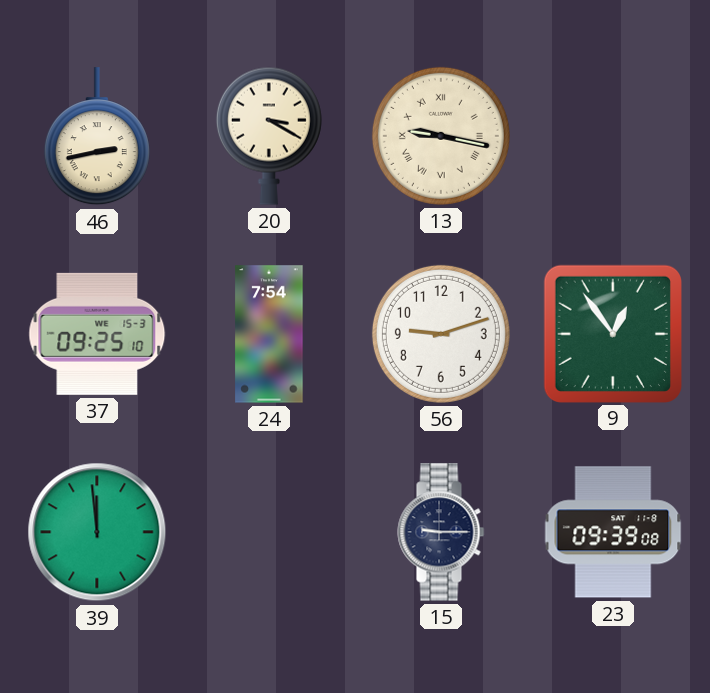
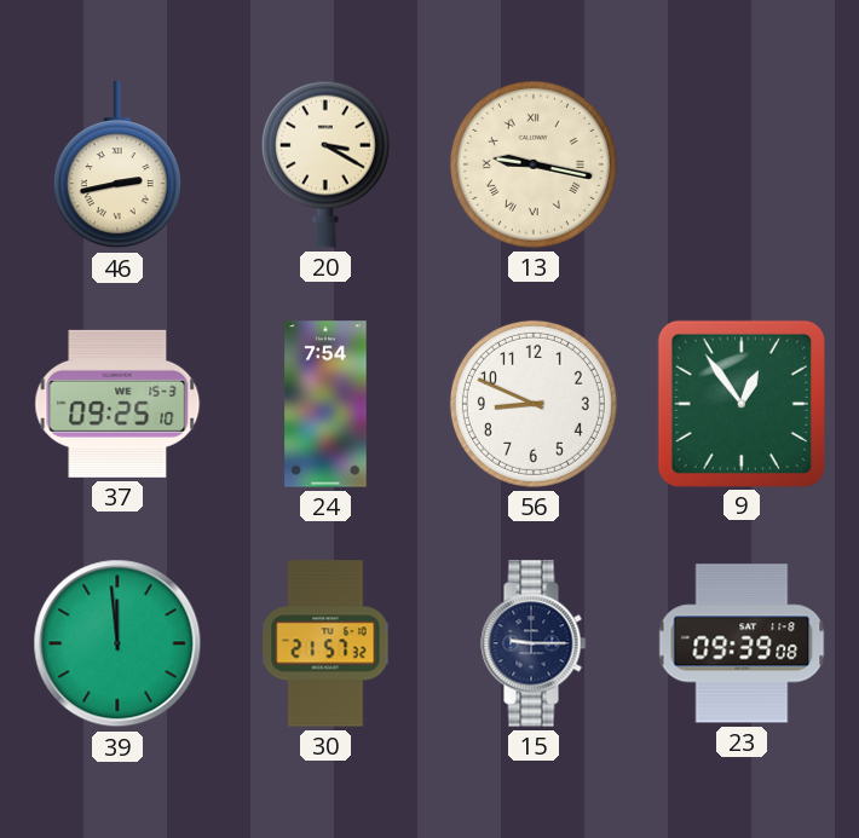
56: 9:12 -> 8:49
30: none -> 21:57
